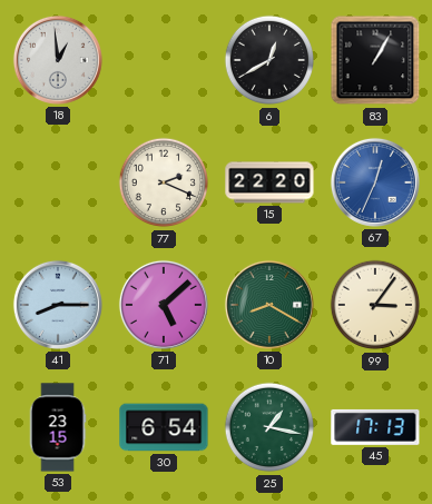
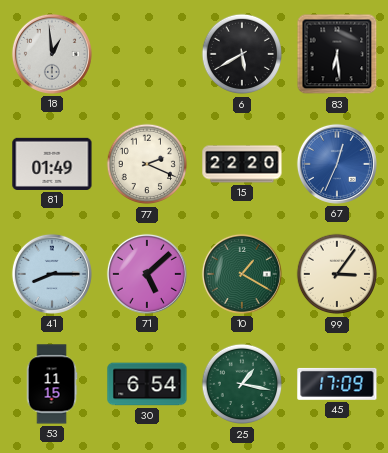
6: 12:40 -> 5:40
83: 1:05 -> 6:29
81: none -> 01:49
10: 8:20 -> 1:20
53: 23:15 -> 11:15
45: 17:13 -> 17:09
